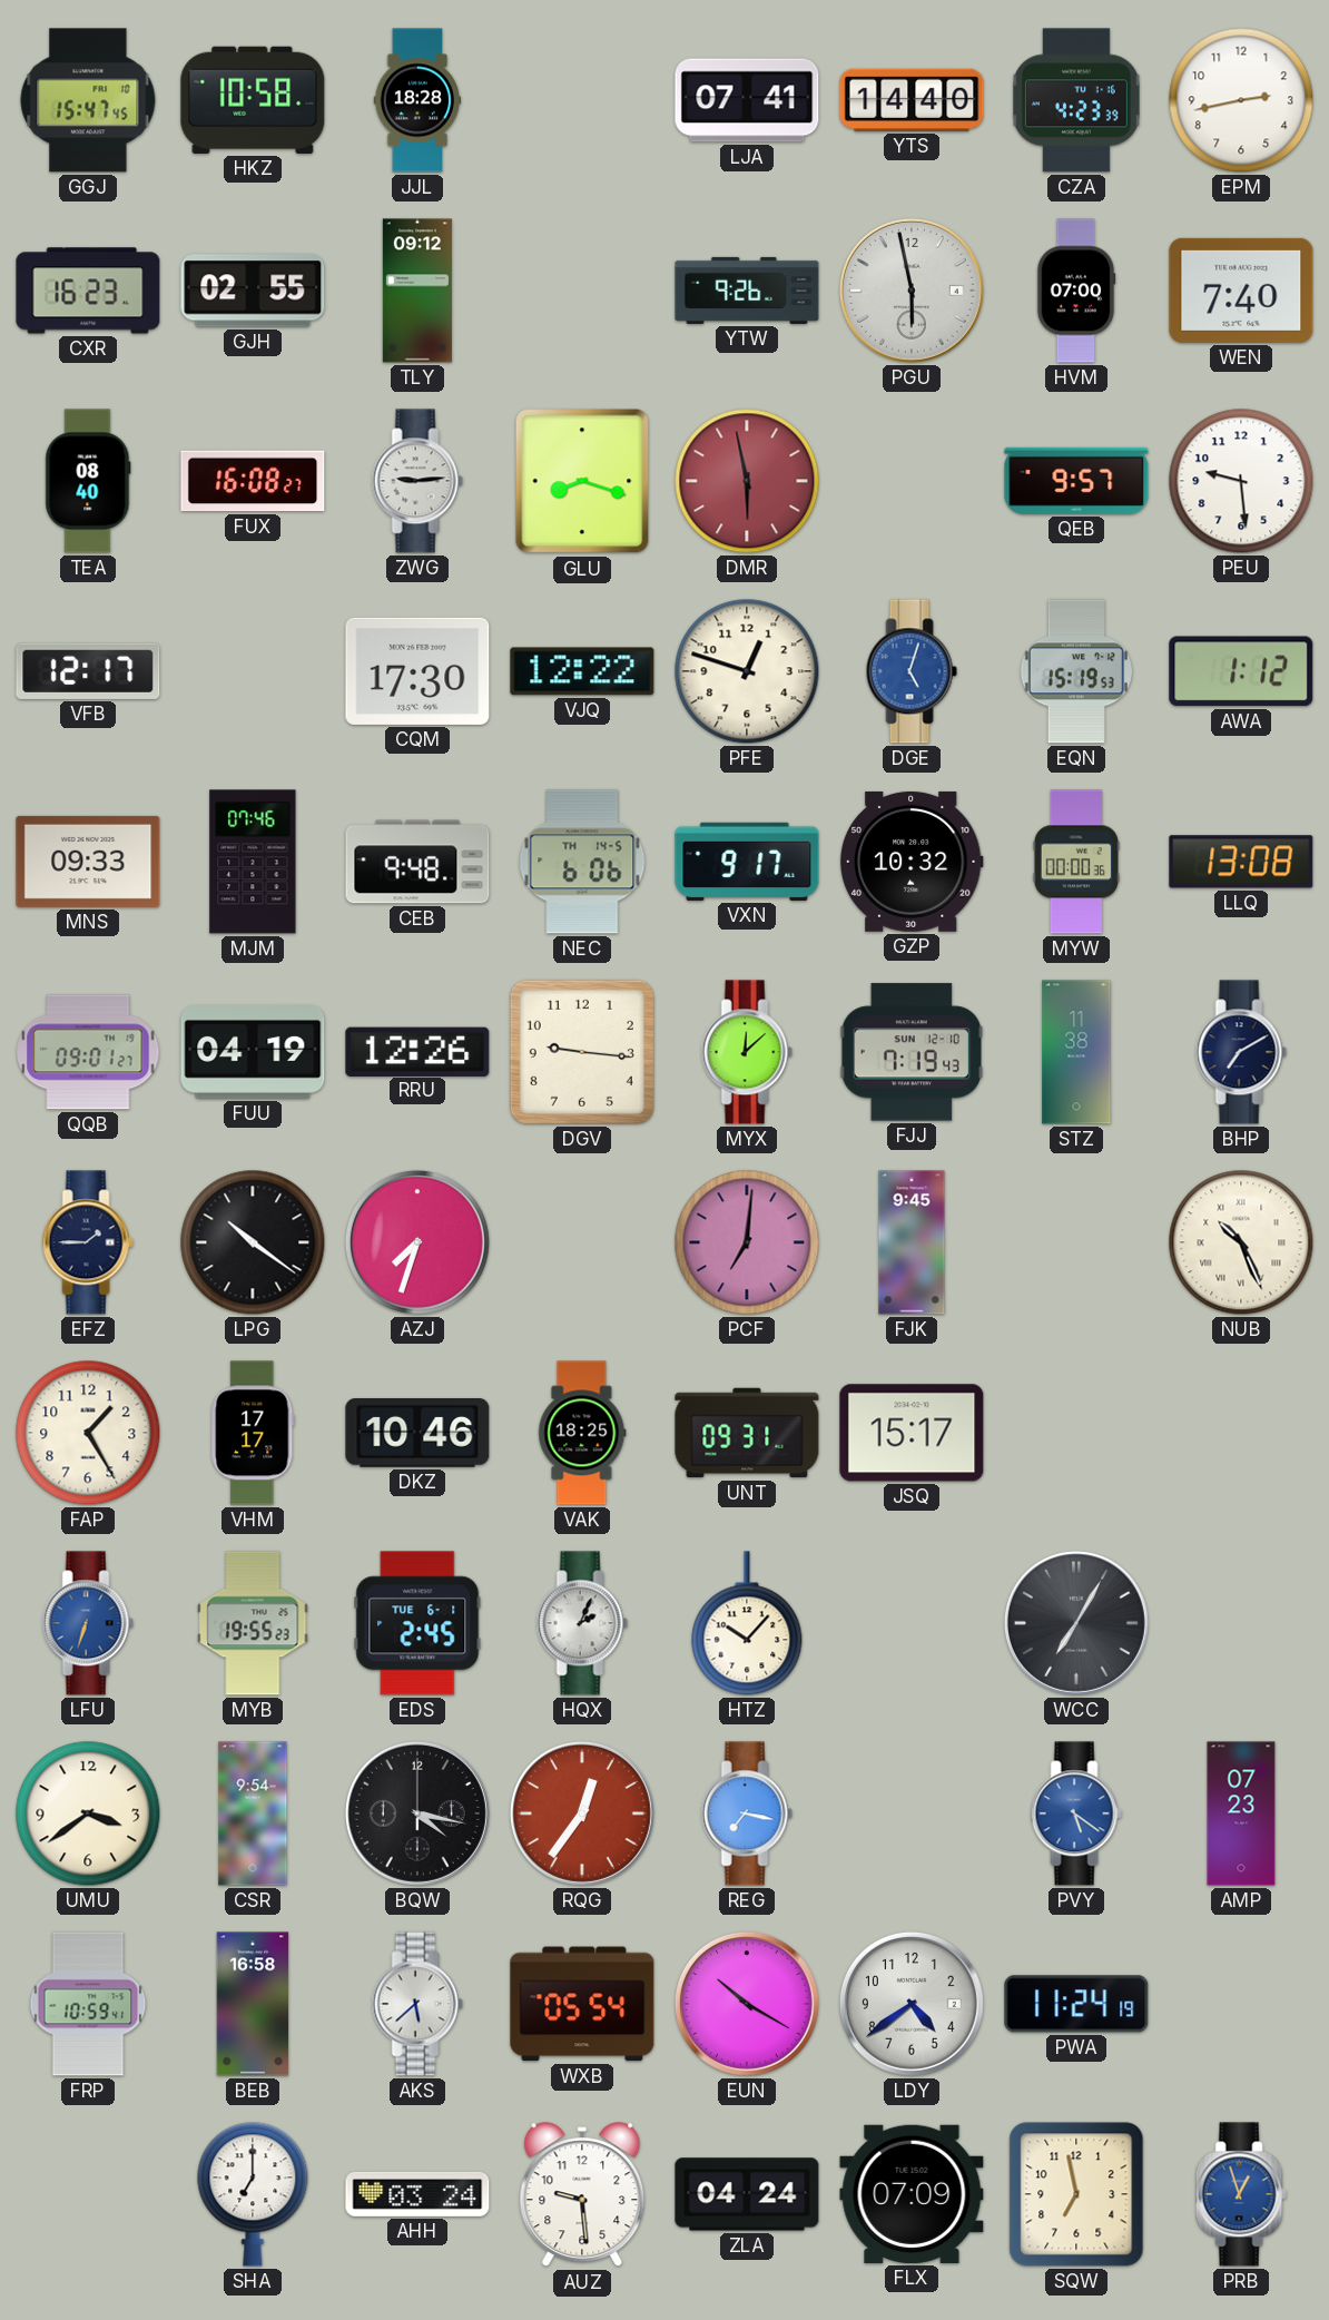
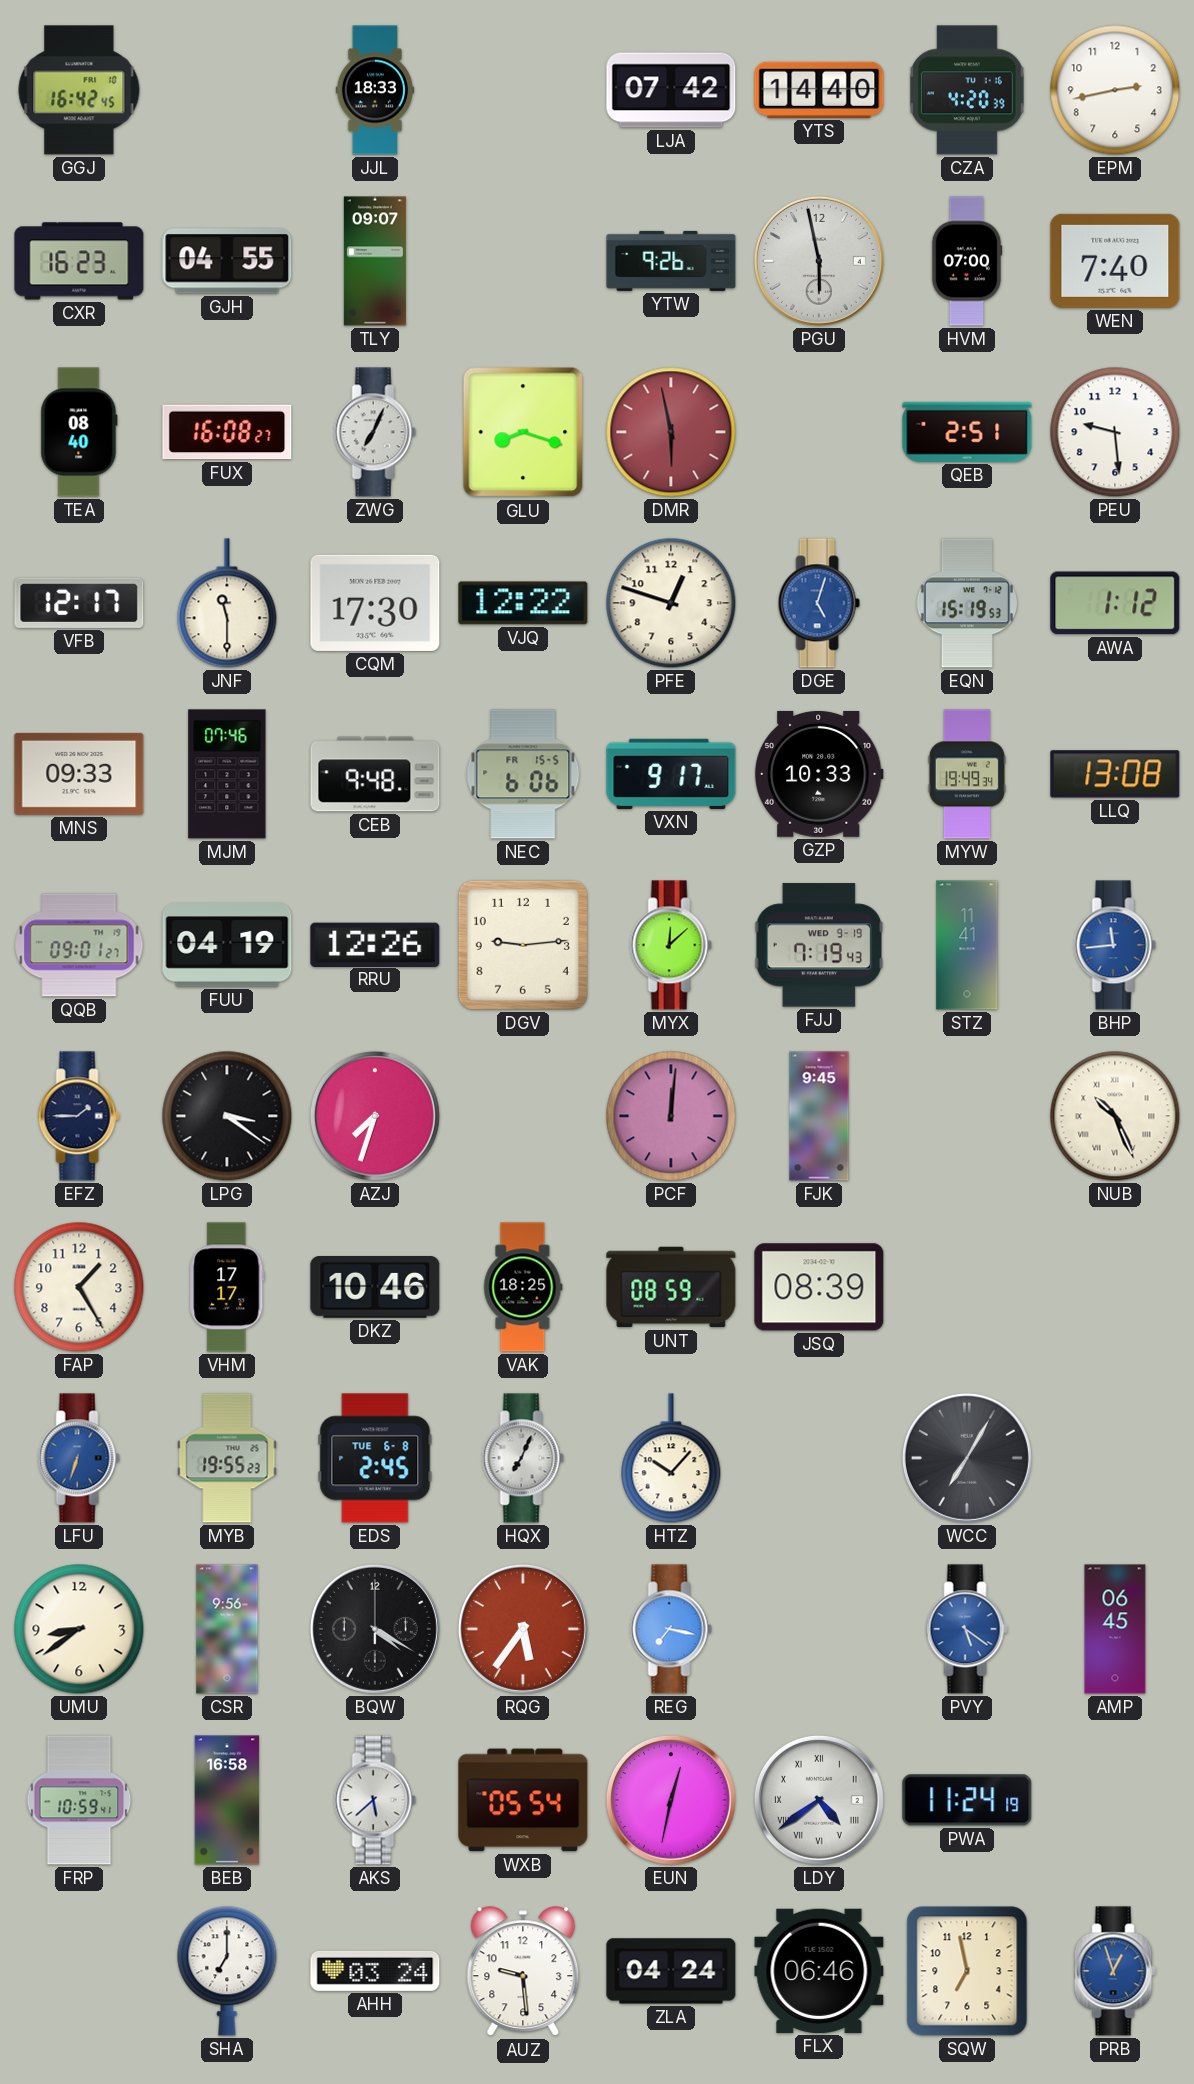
GGJ: 15:47 -> 16:42
HKZ: 10:58 -> none
JJL: 18:28 -> 18:33
LJA: 07:41 -> 07:42
CZA: 4:23 -> 4:20
GJH: 02:55 -> 04:55
TLY: 09:12 -> 09:07
ZWG: 9:14 -> 7:04
QEB: 9:57 -> 2:51
JNF: none -> 11:30
NEC date: TH 14-5 -> FR 15-5
GZP: 10:32 -> 10:33
MYW: 00:00 -> 19:49
DGV: 9:16 -> 9:14
FJJ date: SUN 12-10 -> WED 9-19
STZ: 11:38 -> 11:41
BHP: 7:10 -> 11:44
BHP dial: navy -> blue
LPG: 10:21 -> 3:21
PCF: 7:01 -> 12:01
UNT: 09:31 -> 08:59
JSQ: 15:17 -> 08:39
EDS date: TUE 6-1 -> TUE 6-8
HQX: 2:04 -> 7:04
UMU: 3:39 -> 8:39
CSR: 9:54 -> 9:56
BQW: 4:17 -> 4:20
RQG: 12:36 -> 5:36
AMP: 07:23 -> 06:45
EUN: 10:20 -> 12:32
LDY numerals: Arabic -> Roman
FLX: 07:09 -> 06:46
